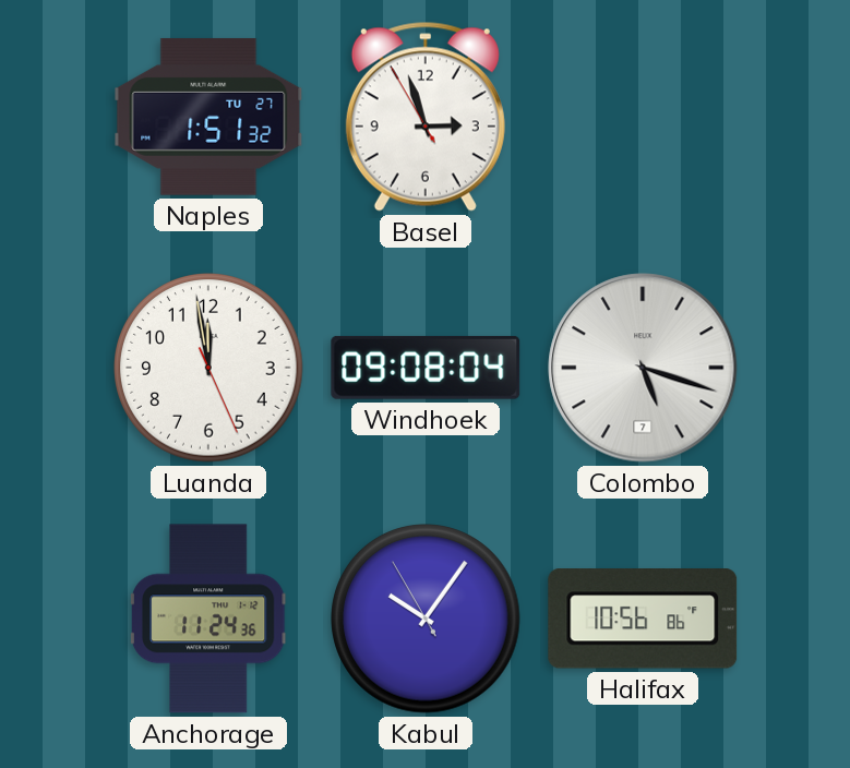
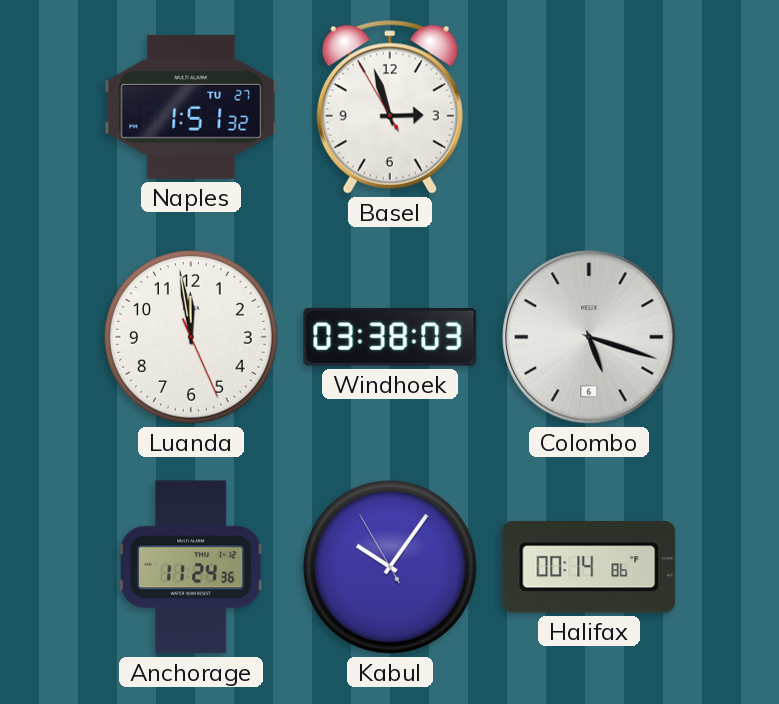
Windhoek: 09:08 -> 03:38
Colombo date: 7 -> 6
Halifax: 10:56 -> 00:14
